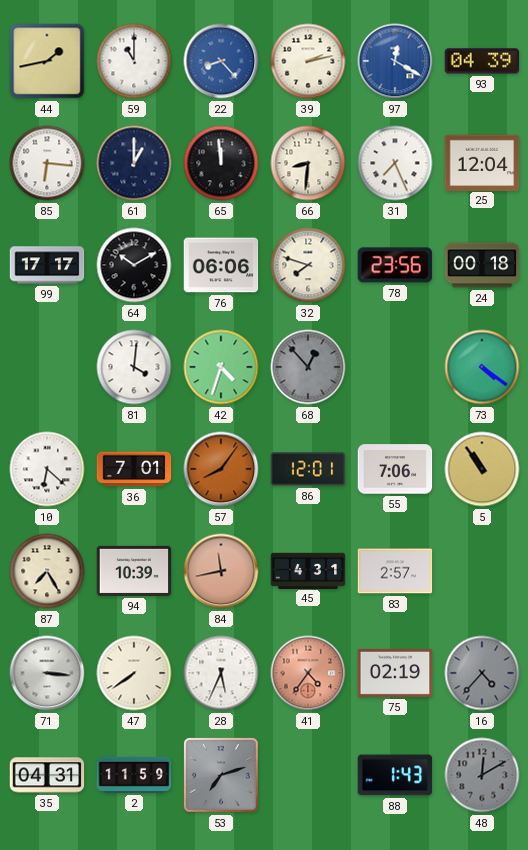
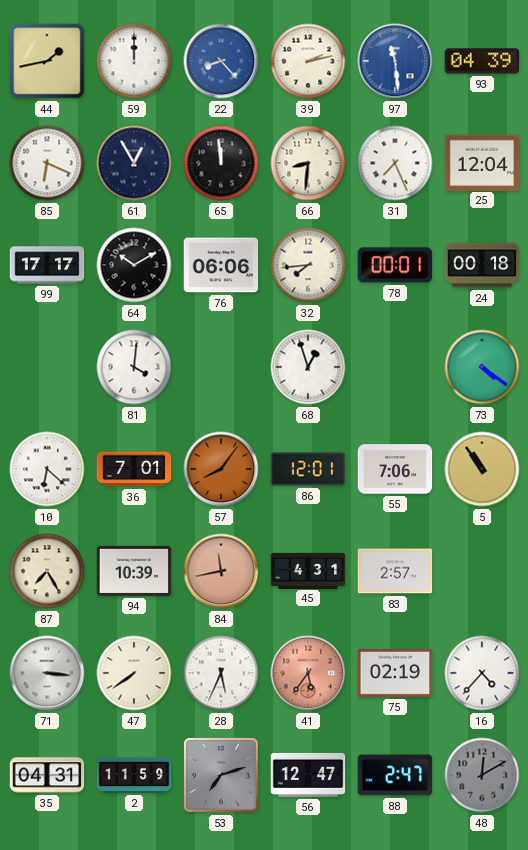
59: 11:00 -> 12:00
97: 12:20 -> 11:29
85: 6:16 -> 6:19
61: 1:00 -> 12:55
32: 7:48 -> 7:44
78: 23:56 -> 00:01
42: 4:33 -> none
68: 12:53 -> 12:57
68 dial: grey -> white
41: 4:36 -> 5:36
16 dial: grey -> white
56: none -> 12:47
88: 1:43 -> 2:47
